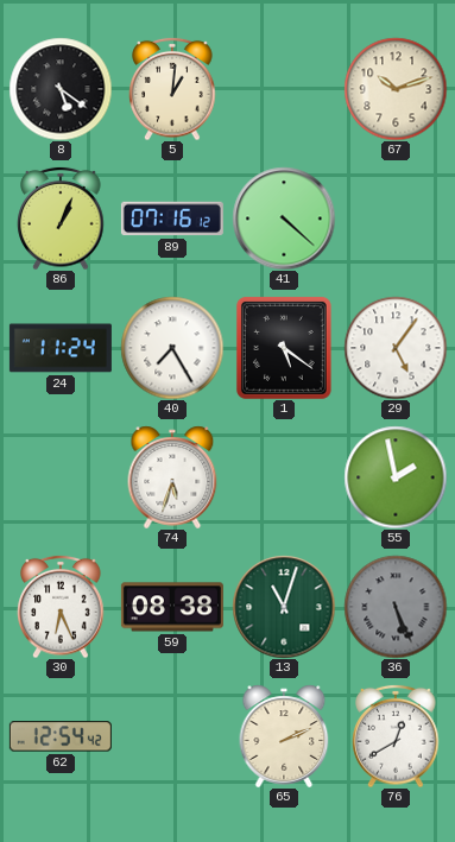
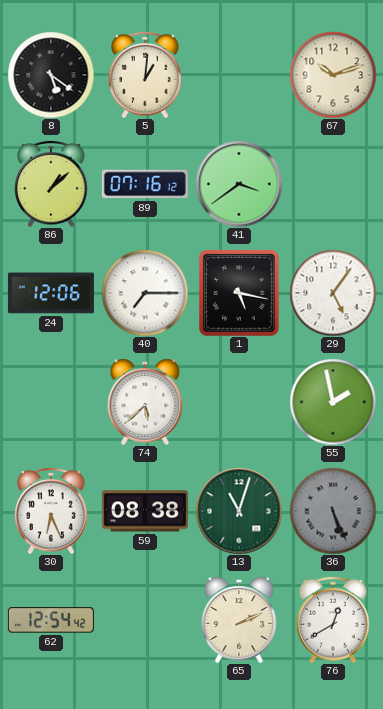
86: 1:04 -> 1:08
41: 4:22 -> 3:39
24: 11:24 -> 12:06
40: 7:25 -> 7:15
1: 5:21 -> 5:17
74: 5:33 -> 5:38
